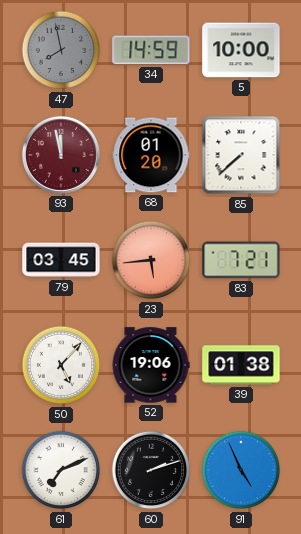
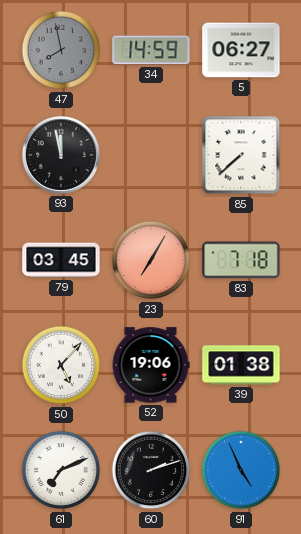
5: 10:00 -> 06:27
93 dial: burgundy -> black
68: 01:20 -> none
23: 5:44 -> 7:05
83: 7:21 -> 7:18
